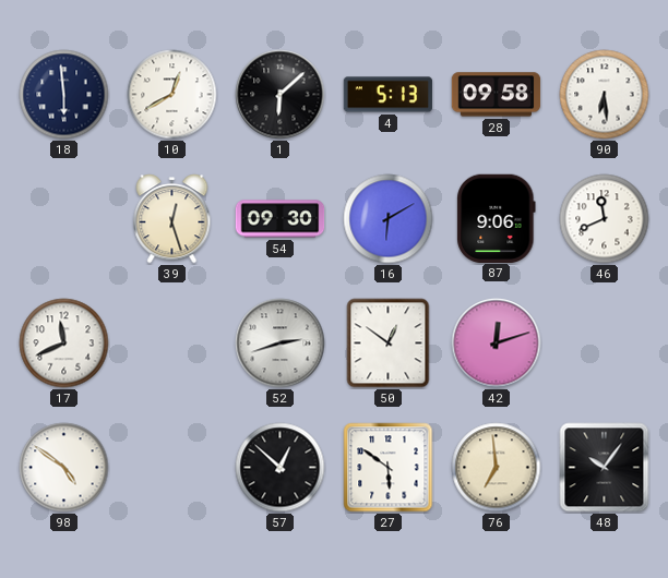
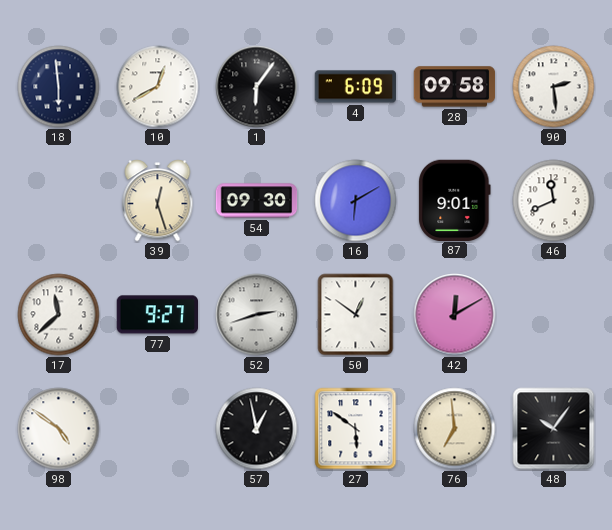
1: 6:08 -> 6:06
4: 5:13 -> 6:09
90: 6:29 -> 2:29
87: 9:06 -> 9:01
17: 11:41 -> 11:38
77: none -> 9:27
42: 12:12 -> 12:10
57: 12:52 -> 12:58
